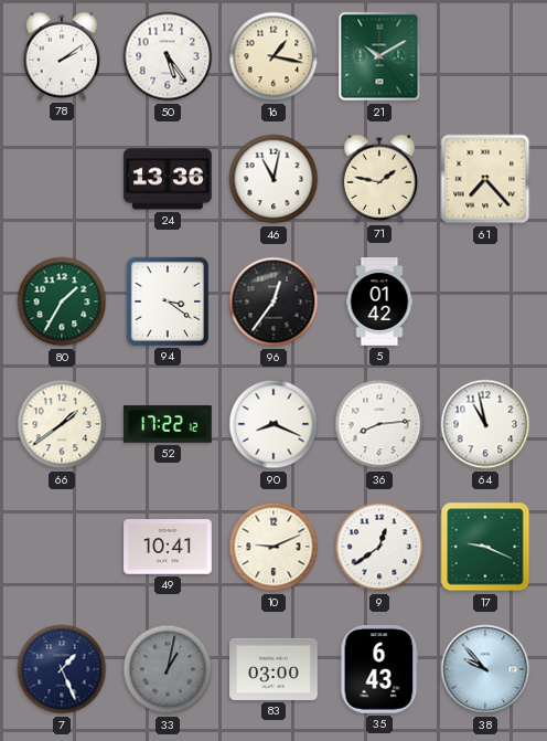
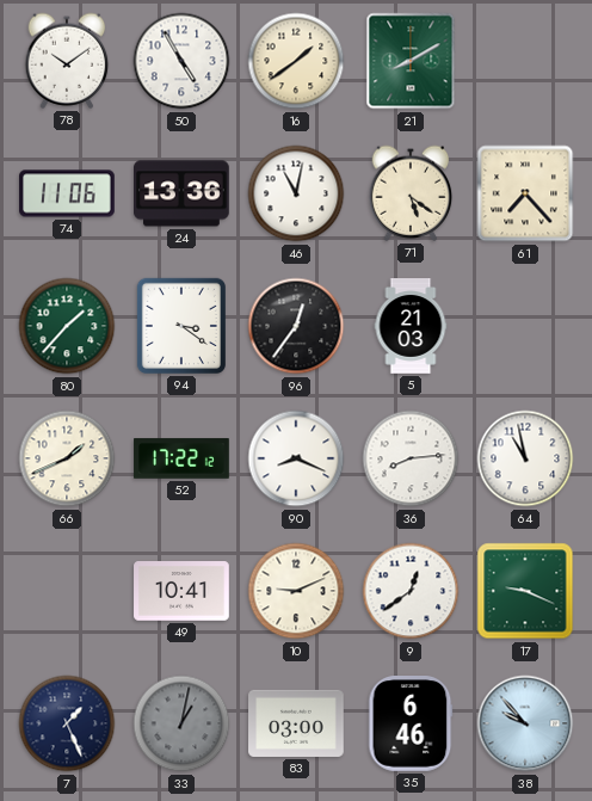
78: 2:09 -> 10:09
50: 5:24 -> 4:55
16: 1:17 -> 1:39
21: 10:10 -> 8:10
74: none -> 11:06
71: 1:47 -> 5:21
80: 1:35 -> 1:37
5: 01:42 -> 21:03
66: 1:39 -> 1:41
35: 6:43 -> 6:46
